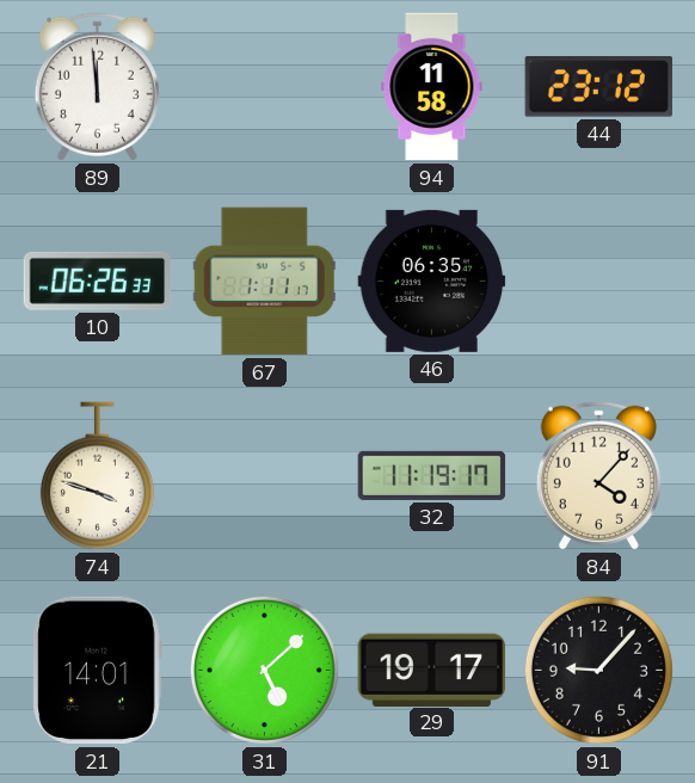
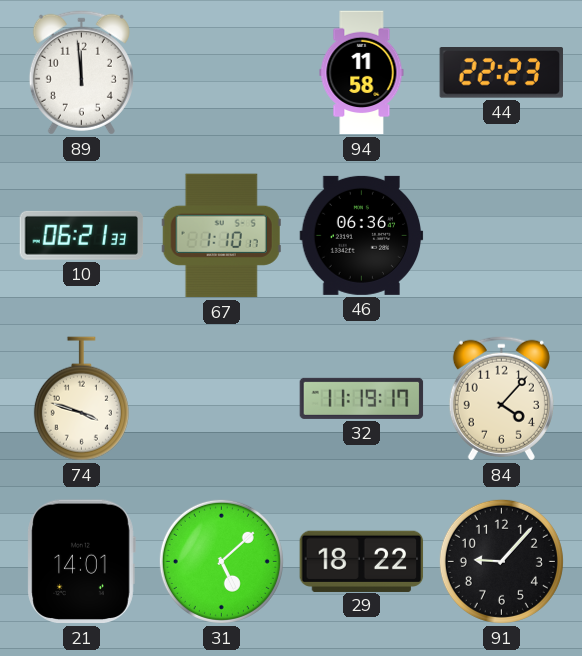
44: 23:12 -> 22:23
10: 06:26 -> 06:21
67: 1:11 -> 1:10
46: 06:35 -> 06:36
29: 19:17 -> 18:22
